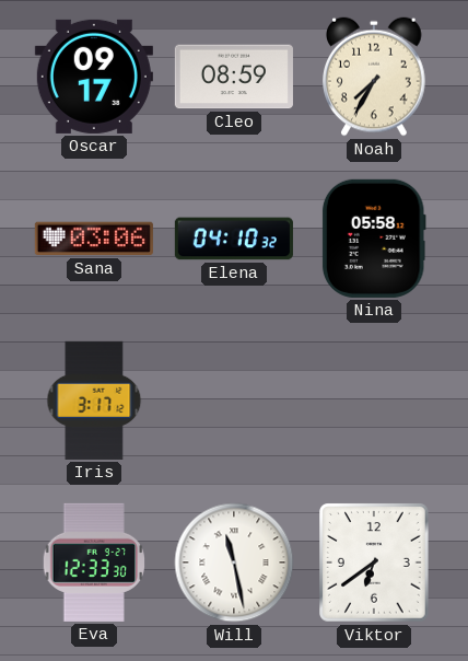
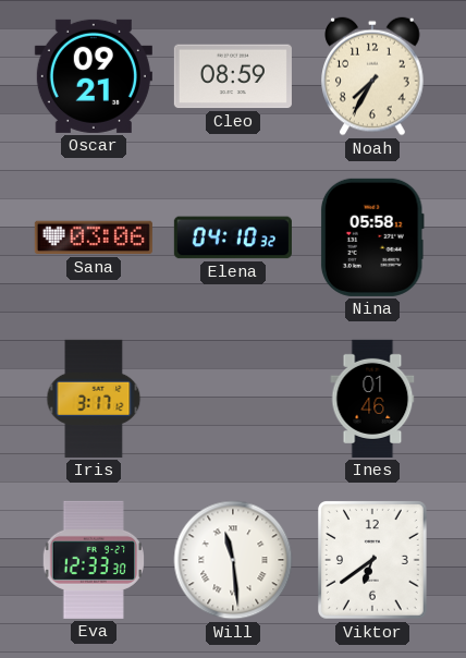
Oscar: 09:17 -> 09:21
Ines: none -> 01:46
Will: 11:28 -> 11:29
